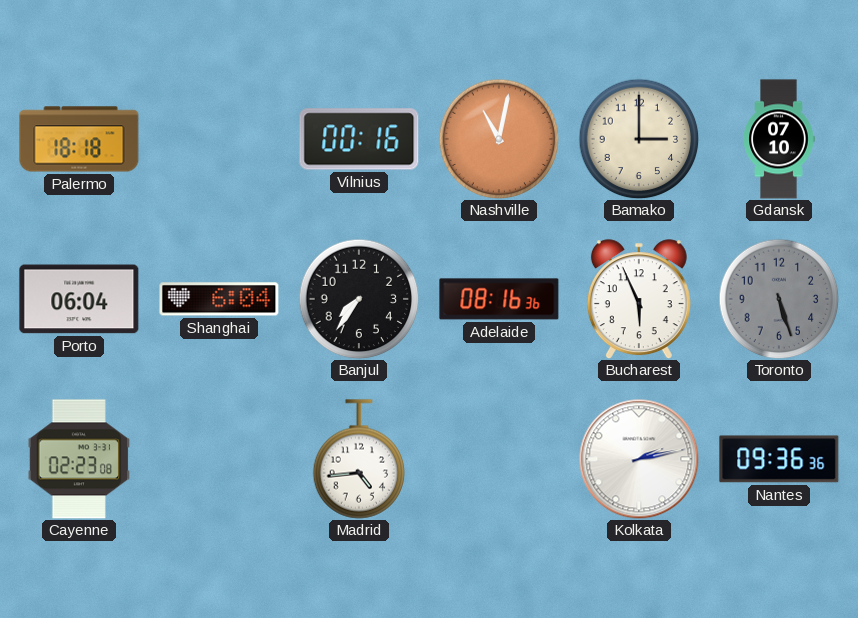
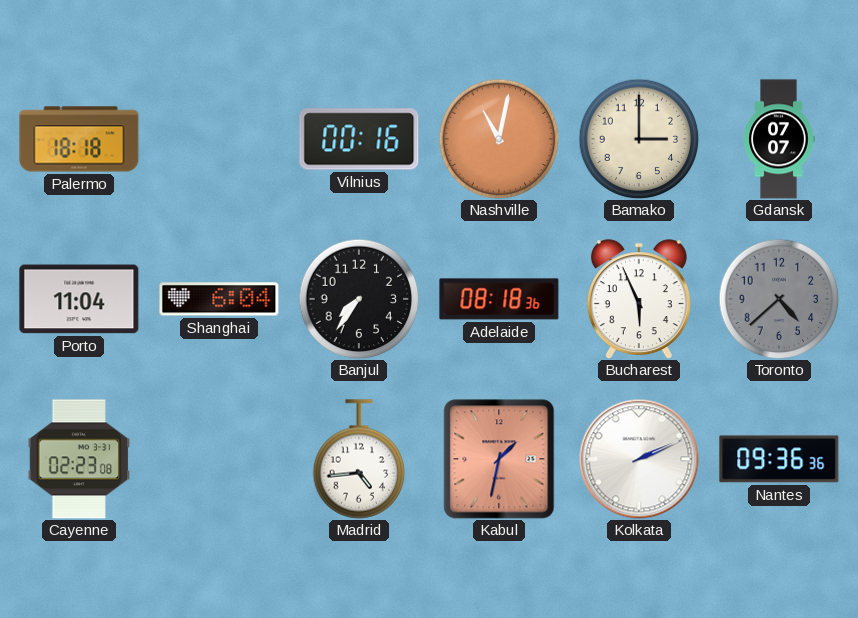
Gdansk: 07:10 -> 07:07
Porto: 06:04 -> 11:04
Adelaide: 08:16 -> 08:18
Toronto: 5:27 -> 4:38
Kabul: none -> 1:32
Kolkata: 2:13 -> 2:11
